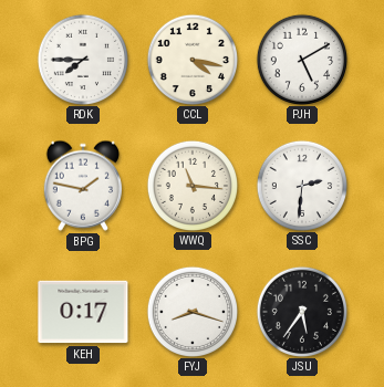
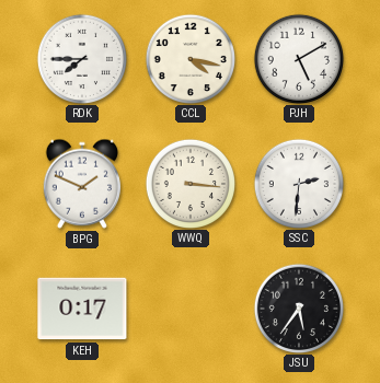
BPG: 1:47 -> 1:49
WWQ: 11:16 -> 3:16
FYJ: 8:18 -> none
